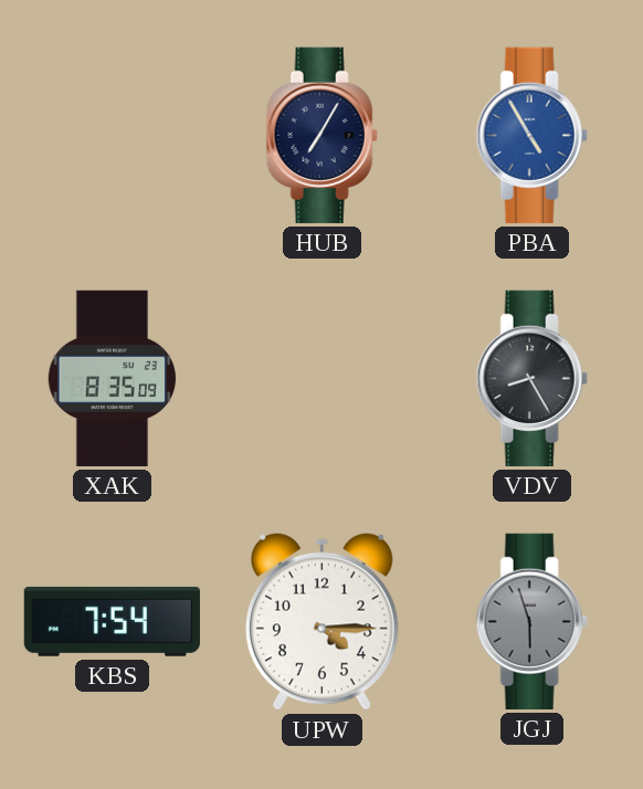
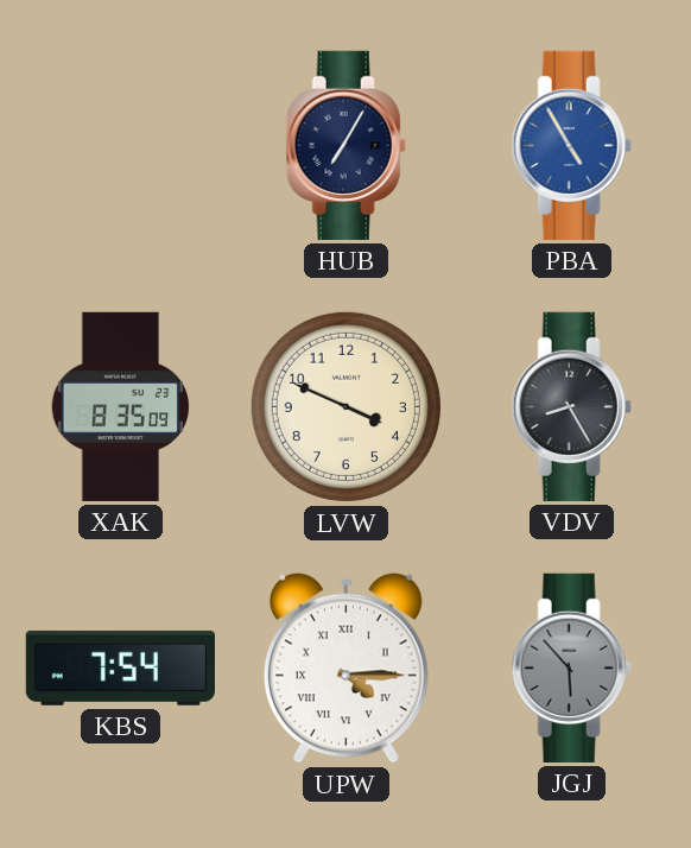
LVW: none -> 3:49
UPW numerals: Arabic -> Roman
JGJ: 5:57 -> 5:53
